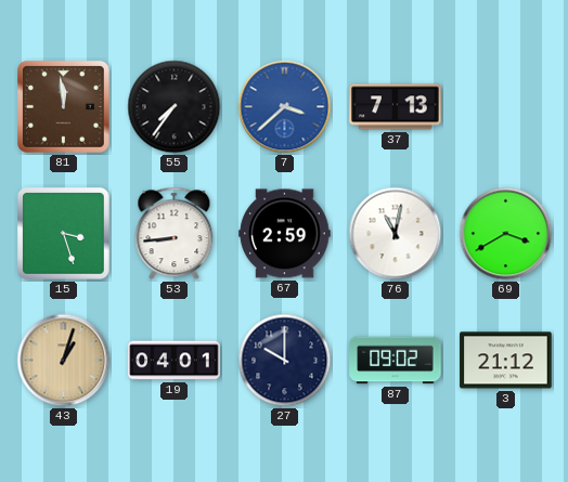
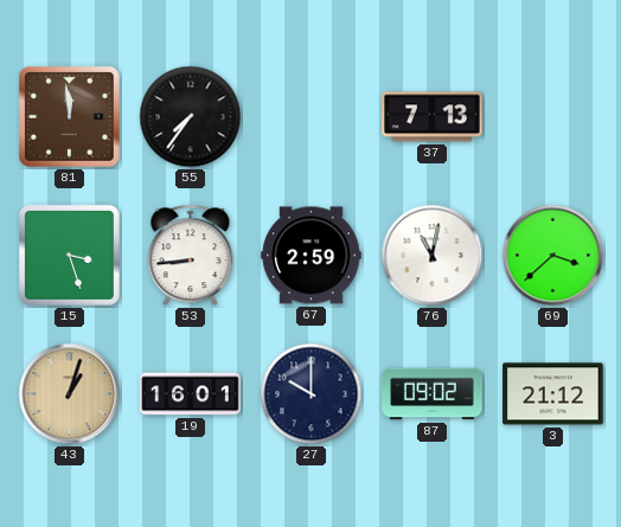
7: 3:38 -> none
69: 3:40 -> 3:38
19: 04:01 -> 16:01
